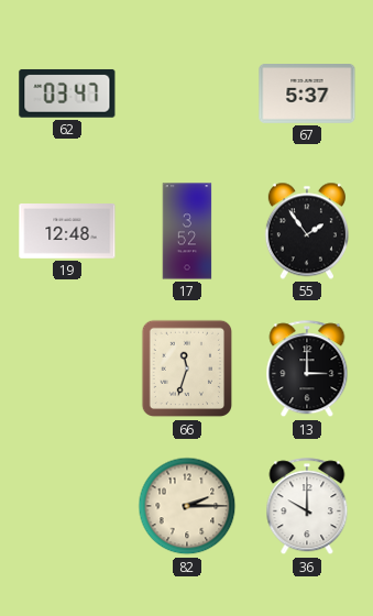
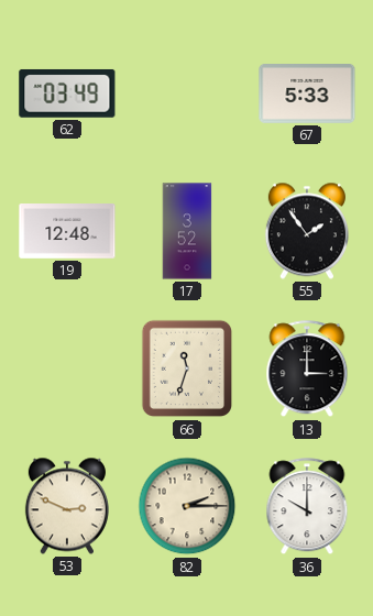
62: 03:47 -> 03:49
67: 5:37 -> 5:33
53: none -> 2:49
